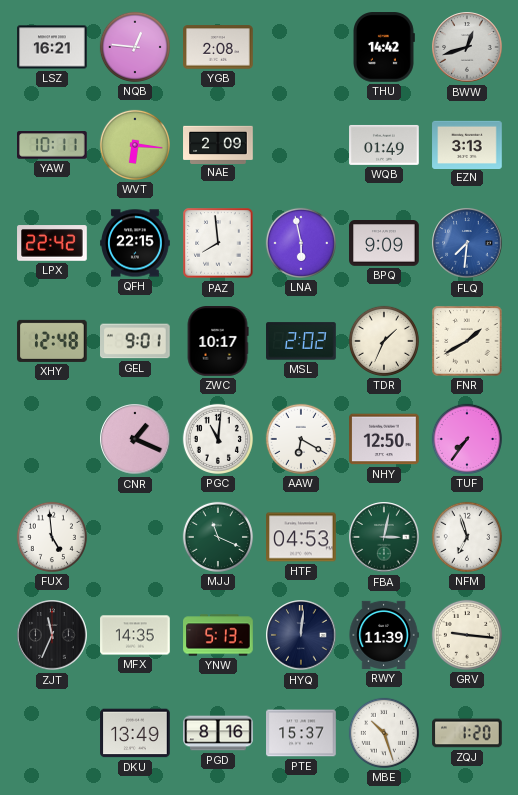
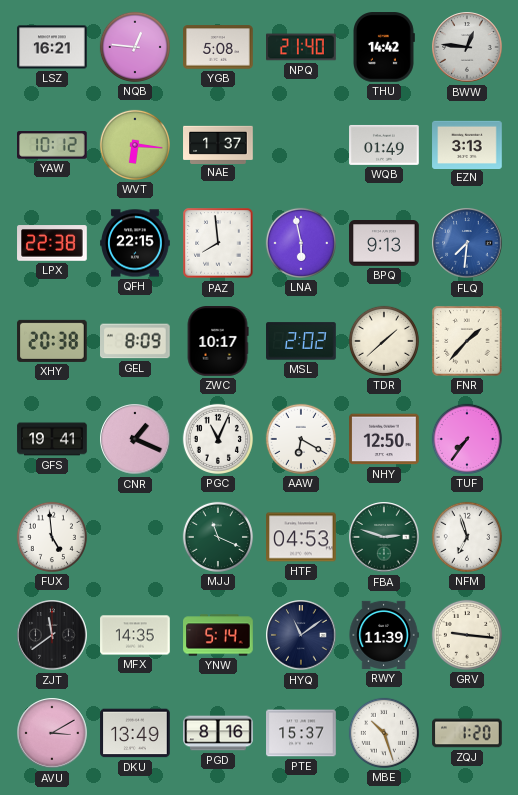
YGB: 2:08 -> 5:08
NPQ: none -> 21:40
BWW: 12:42 -> 12:46
YAW: 10:11 -> 10:12
NAE: 2:09 -> 1:37
LPX: 22:42 -> 22:38
BPQ: 9:09 -> 9:13
XHY: 12:48 -> 20:38
GEL: 9:01 -> 8:09
TDR: 1:34 -> 1:38
FNR: 1:40 -> 1:37
GFS: none -> 19:41
PGC: 11:01 -> 11:04
FBA: 3:02 -> 2:48
ZJT: 11:34 -> 11:39
YNW: 5:13 -> 5:14
HYQ: 12:01 -> 11:09
AVU: none -> 3:10
